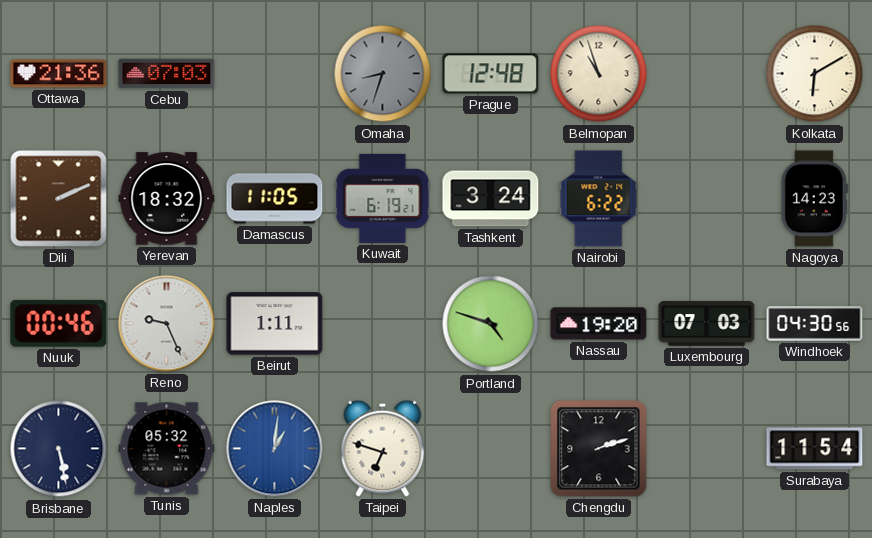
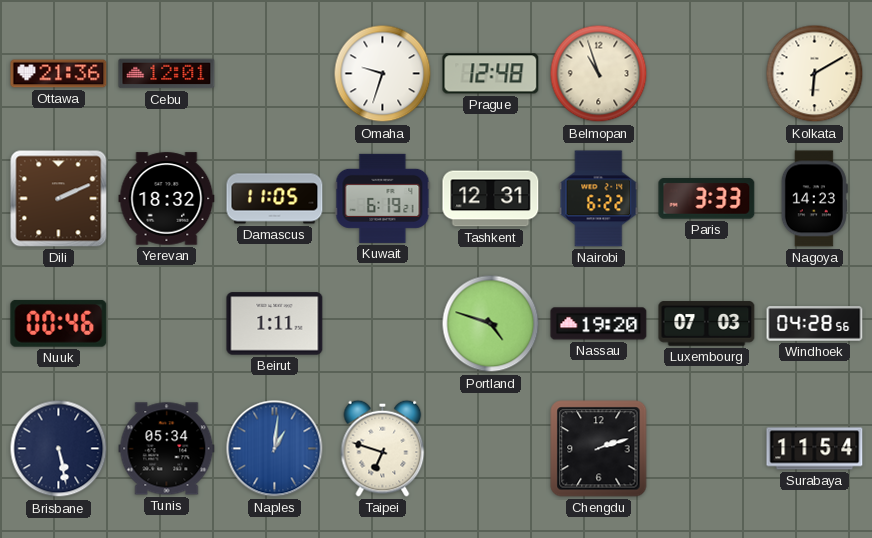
Cebu: 07:03 -> 12:01
Omaha: 8:33 -> 9:33
Omaha dial: grey -> white
Tashkent: 3:24 -> 12:31
Paris: none -> 3:33
Reno: 9:26 -> none
Windhoek: 04:30 -> 04:28
Tunis: 05:32 -> 05:34
